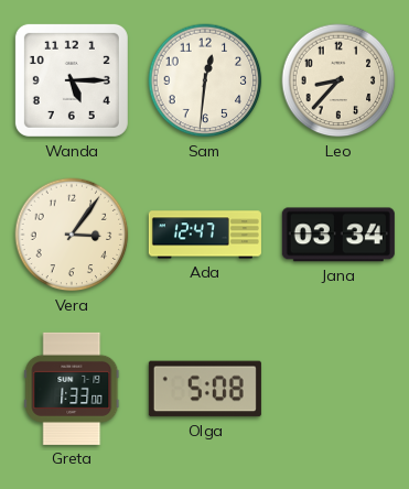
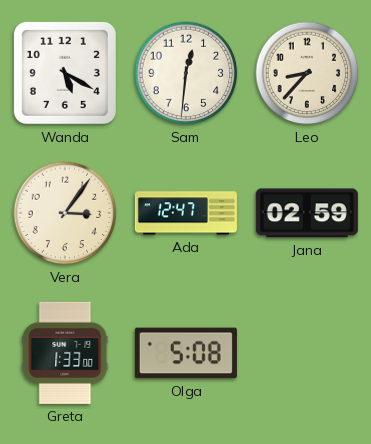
Wanda: 5:15 -> 5:20
Jana: 03:34 -> 02:59
